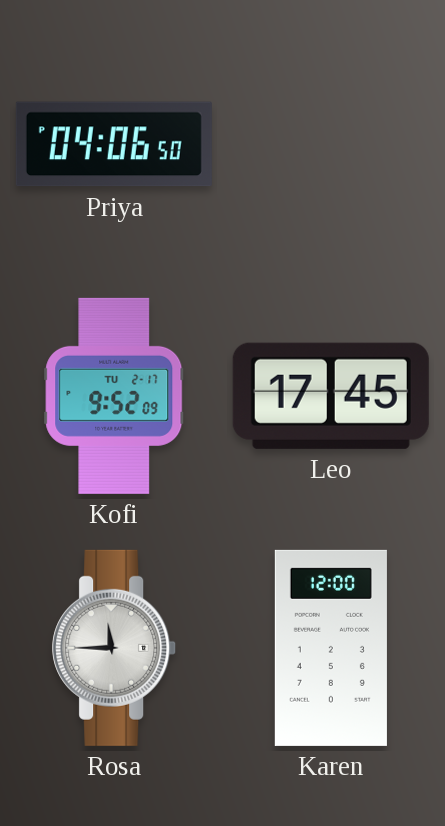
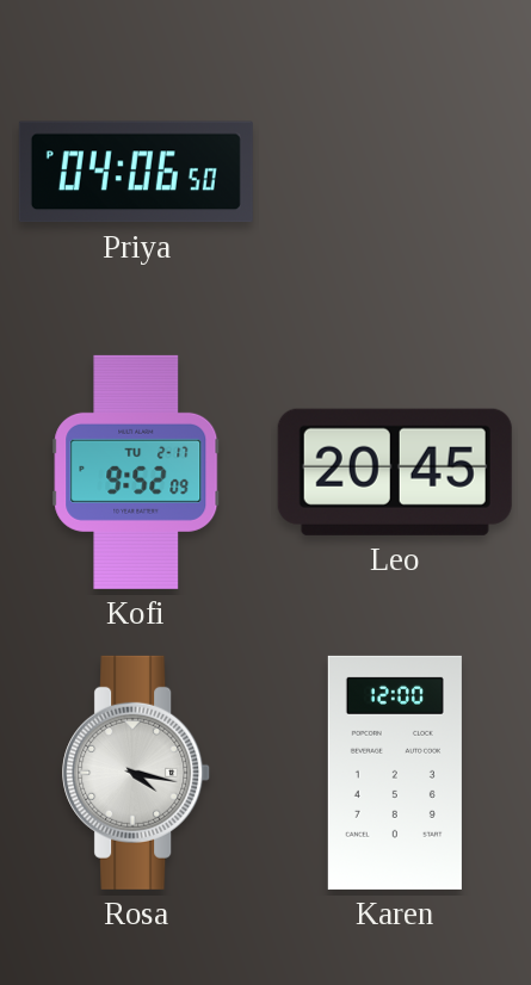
Leo: 17:45 -> 20:45
Rosa: 11:45 -> 4:17
